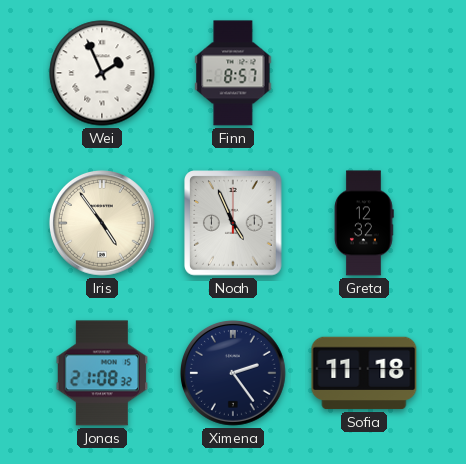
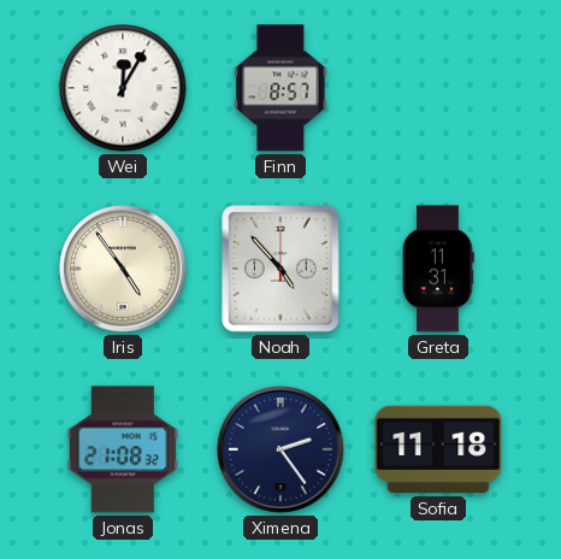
Wei: 1:56 -> 12:05
Noah: 4:56 -> 4:53
Greta: 12:32 -> 11:31
